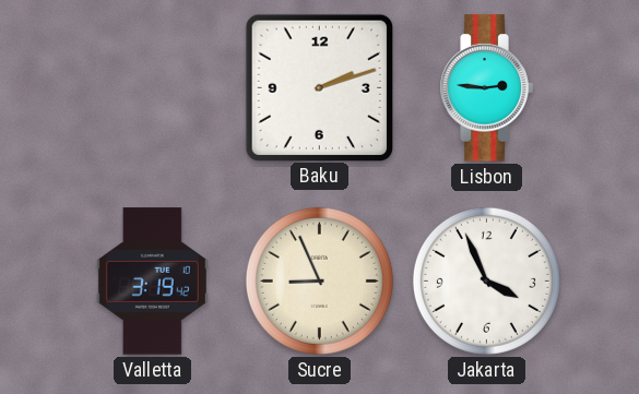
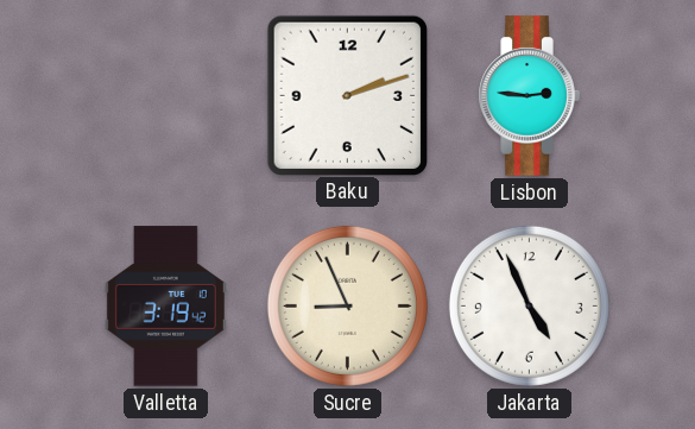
Jakarta: 3:56 -> 4:56
